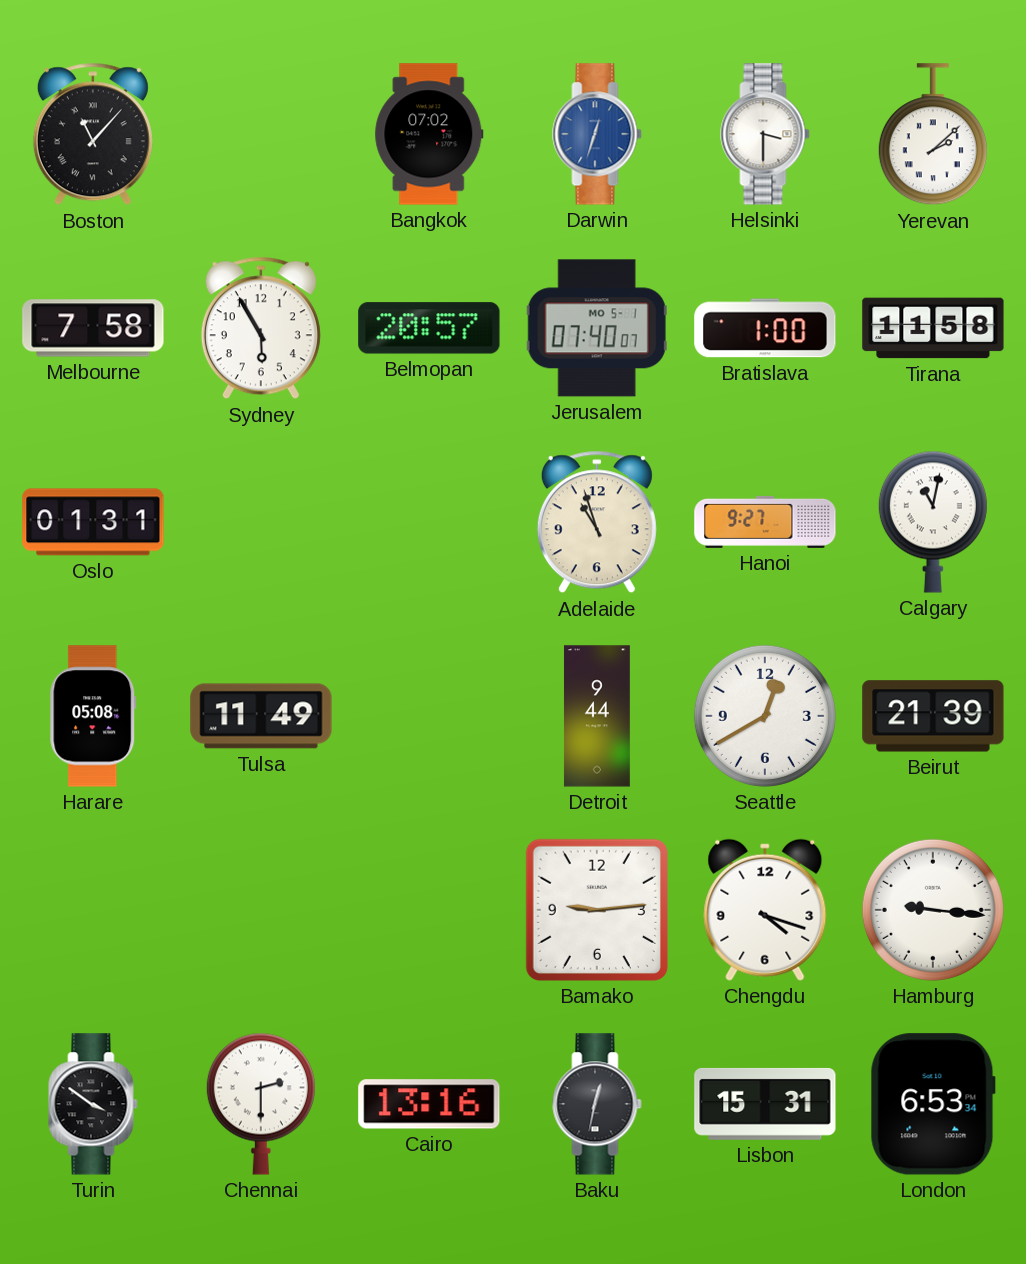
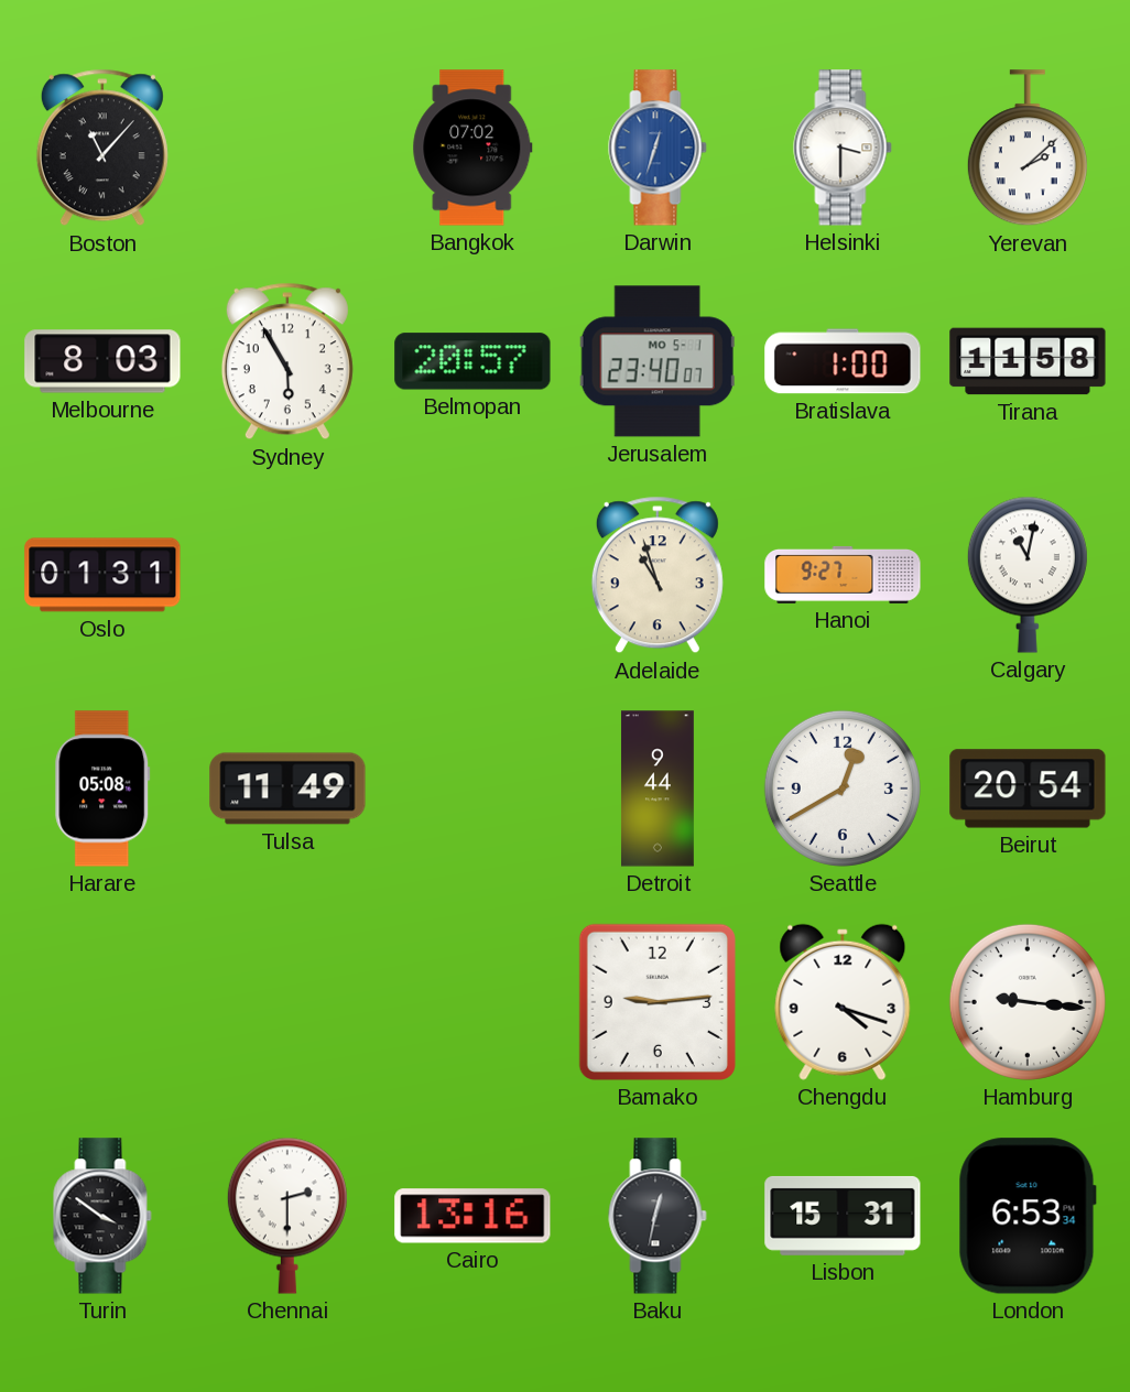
Melbourne: 7:58 -> 8:03
Jerusalem: 07:40 -> 23:40
Beirut: 21:39 -> 20:54
